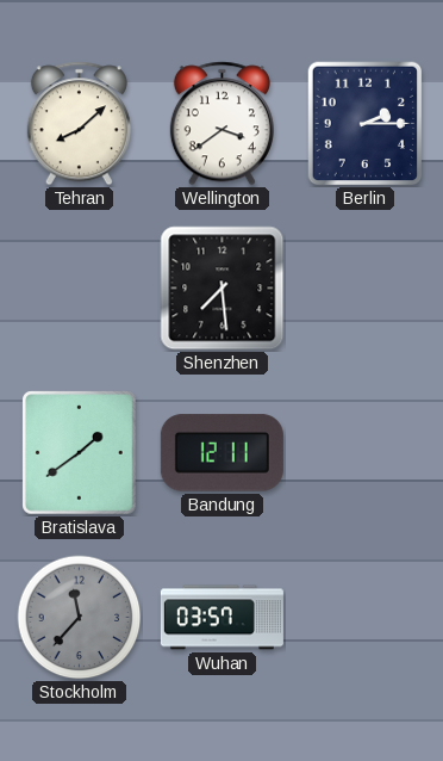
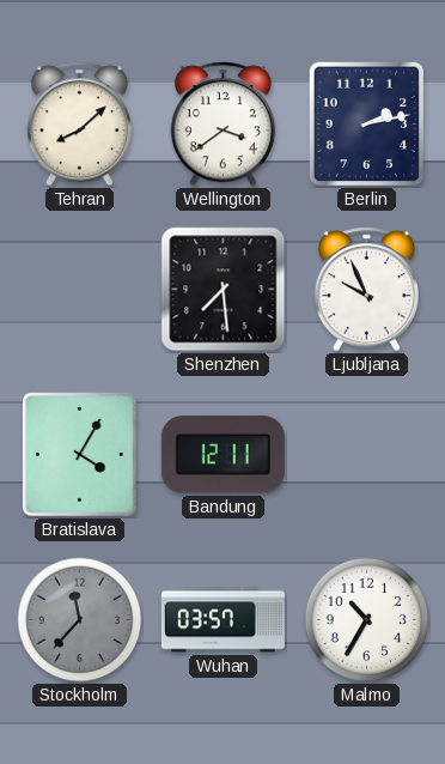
Berlin: 2:15 -> 2:13
Ljubljana: none -> 9:56
Bratislava: 1:39 -> 4:05
Malmo: none -> 10:35
